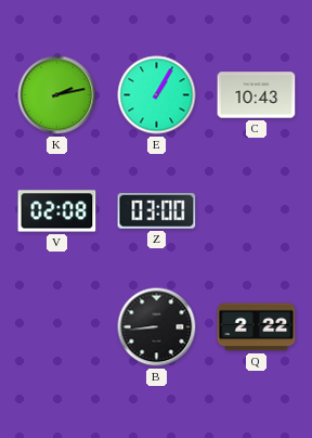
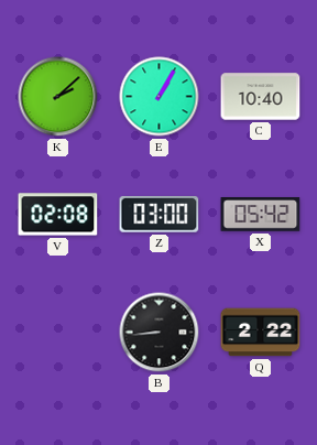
K: 2:13 -> 2:08
C: 10:43 -> 10:40
X: none -> 05:42
